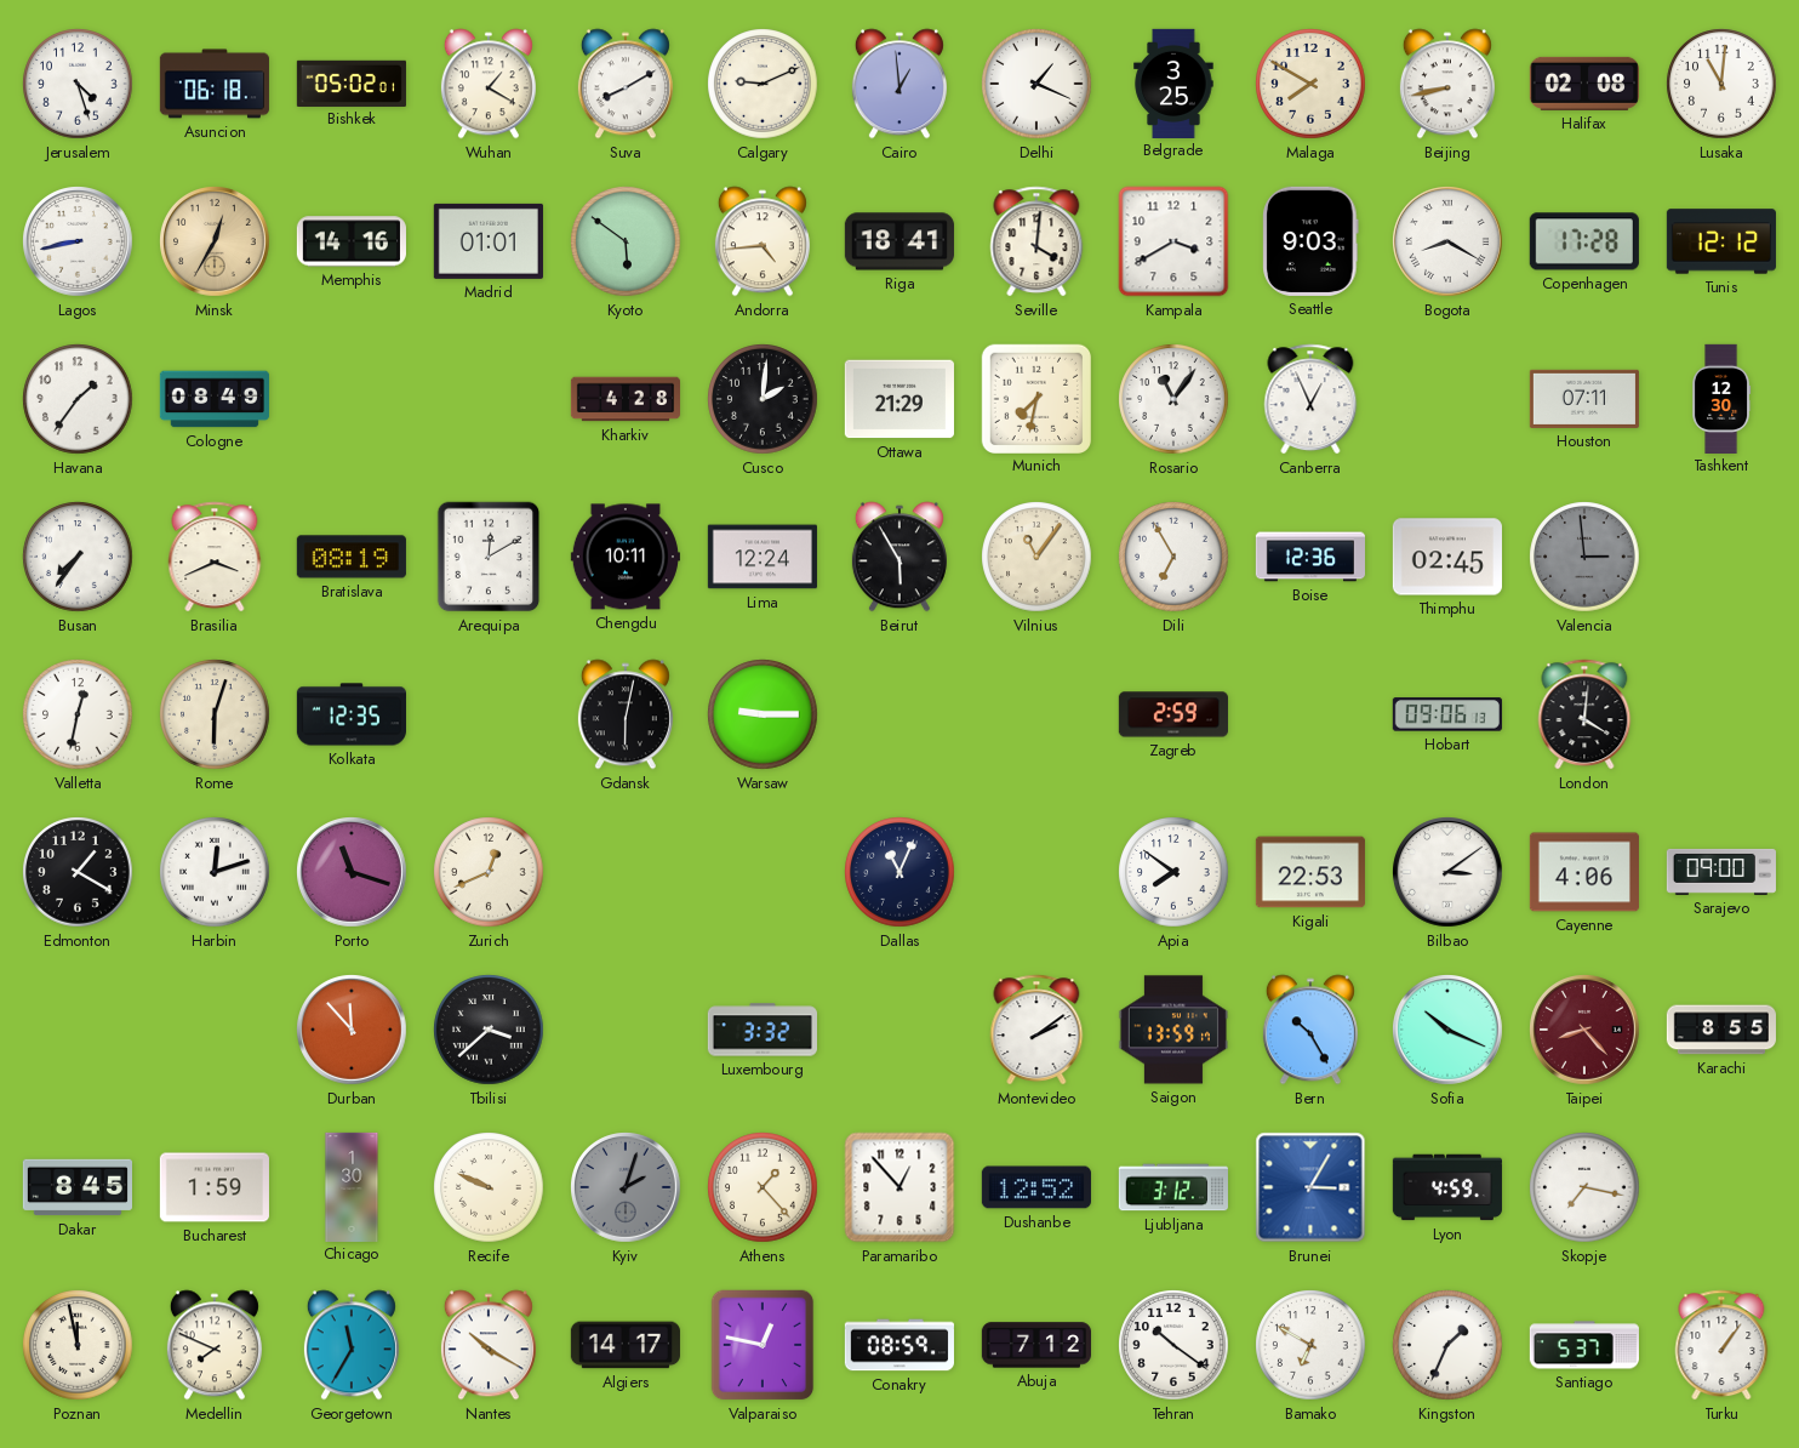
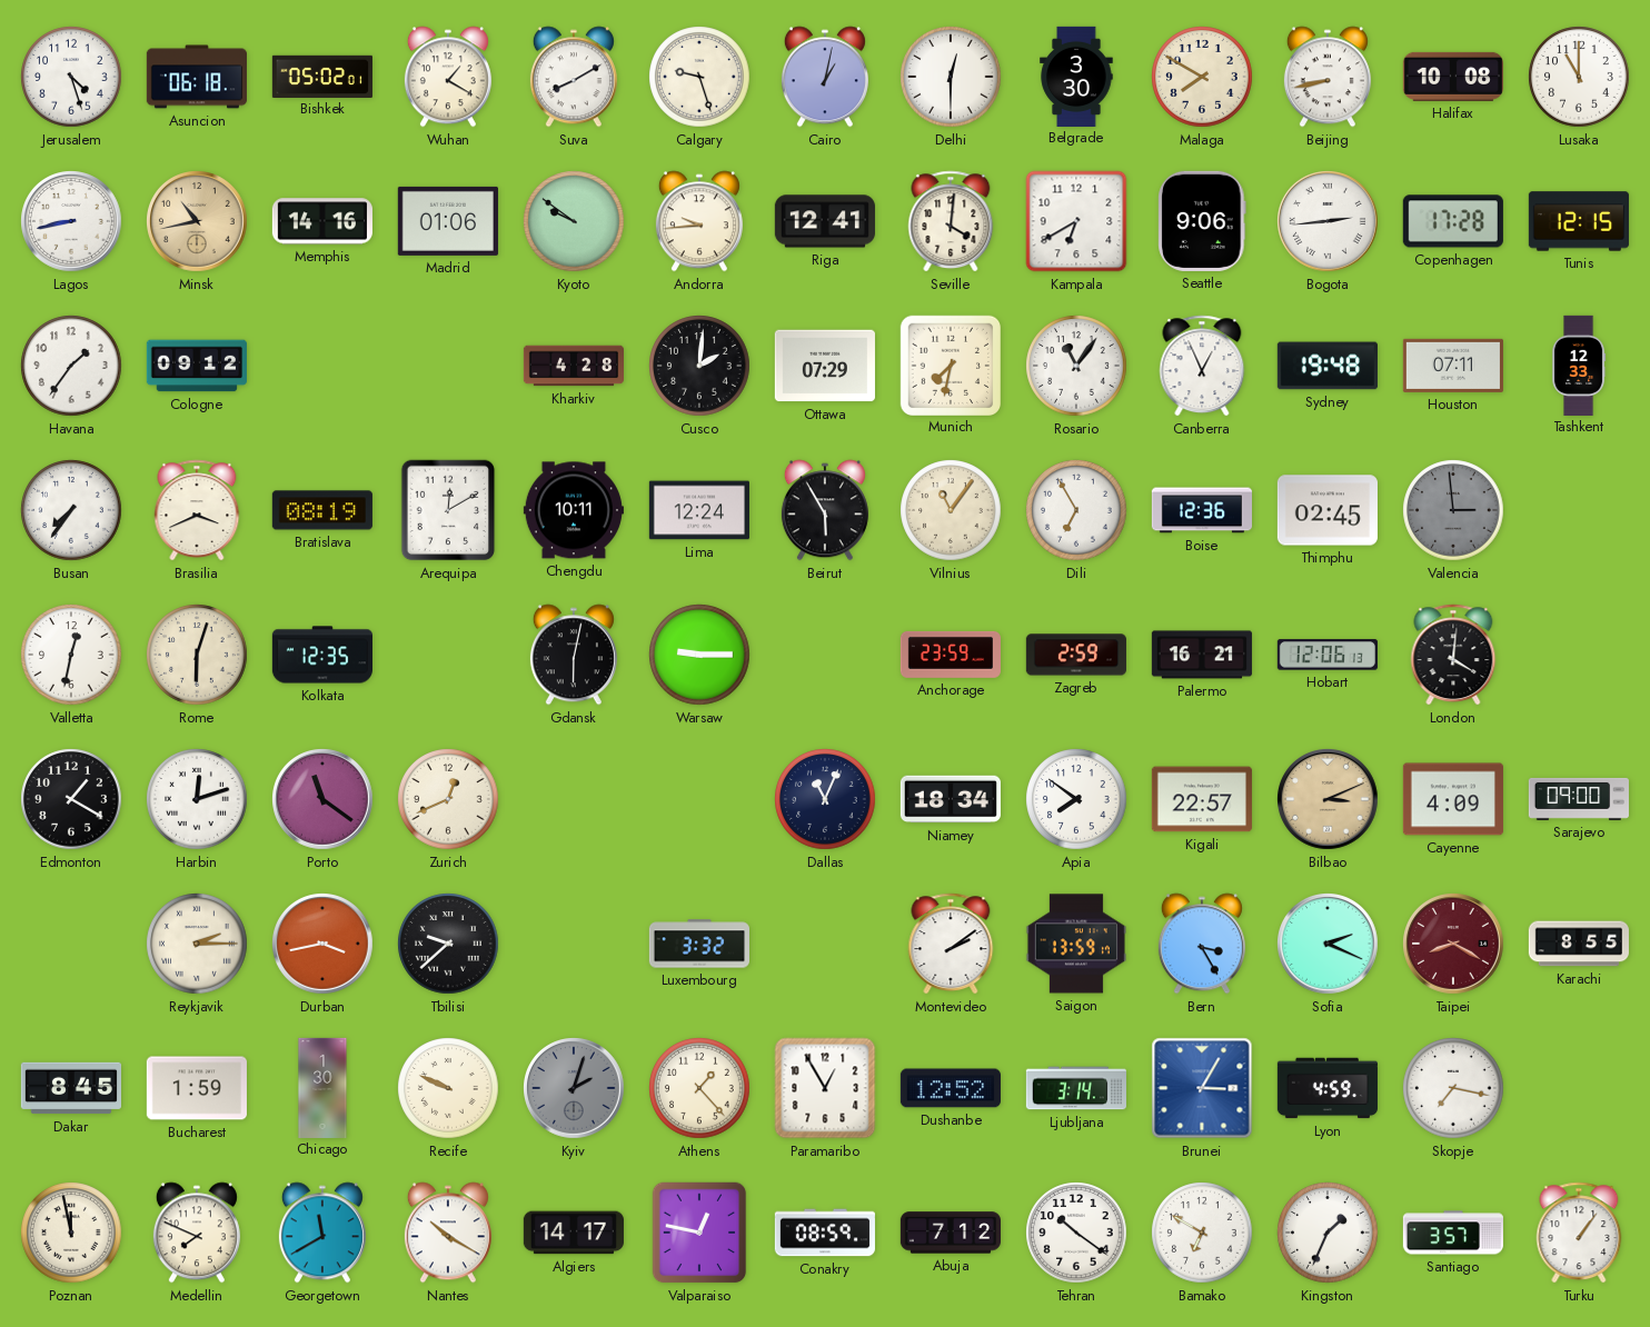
Calgary: 9:11 -> 9:27
Cairo: 12:59 -> 1:02
Delhi: 1:19 -> 12:30
Belgrade: 3:25 -> 3:30
Halifax: 02:08 -> 10:08
Lusaka: 11:01 -> 11:00
Minsk: 12:35 -> 10:43
Madrid: 01:01 -> 01:06
Kyoto: 5:51 -> 9:51
Andorra: 4:44 -> 9:44
Riga: 18:41 -> 12:41
Kampala: 3:40 -> 6:40
Seattle: 9:03 -> 9:06
Bogota: 8:20 -> 2:44
Tunis: 12:12 -> 12:15
Cologne: 08:49 -> 09:12
Ottawa: 21:29 -> 07:29
Sydney: none -> 19:48
Tashkent: 12:30 -> 12:33
Anchorage: none -> 23:59
Palermo: none -> 16:21
Hobart: 09:06 -> 12:06
Porto: 11:18 -> 11:21
Niamey: none -> 18:34
Kigali: 22:53 -> 22:57
Bilbao: 3:09 -> 3:11
Bilbao dial: white -> champagne
Cayenne: 4:06 -> 4:09
Reykjavik: none -> 2:15
Durban: 11:53 -> 3:43
Tbilisi: 3:38 -> 9:38
Bern: 10:25 -> 3:25
Sofia: 10:19 -> 2:19
Taipei: 8:23 -> 8:20
Paramaribo: 12:53 -> 12:55
Ljubljana: 3:12 -> 3:14
Georgetown: 11:35 -> 11:40
Santiago: 5:37 -> 3:57
